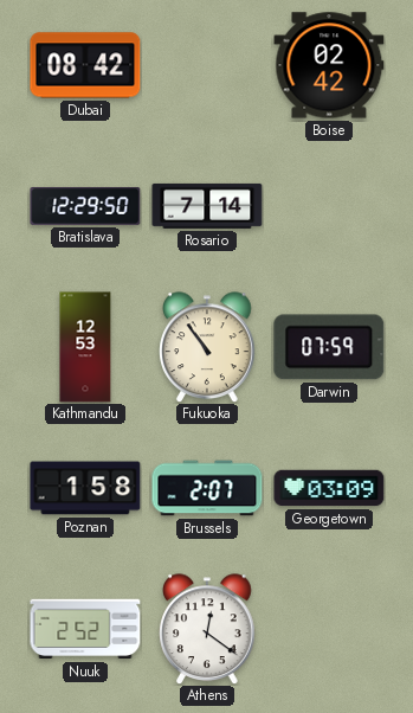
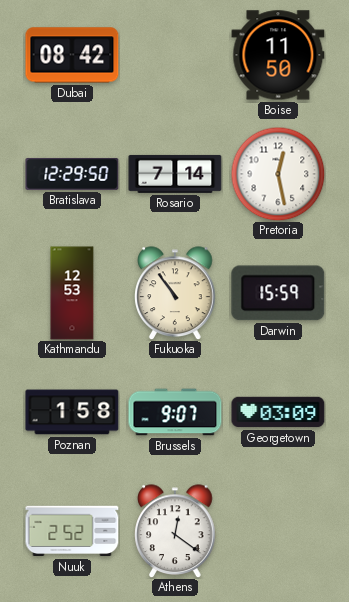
Boise: 02:42 -> 11:50
Pretoria: none -> 12:28
Darwin: 07:59 -> 15:59
Brussels: 2:07 -> 9:07
